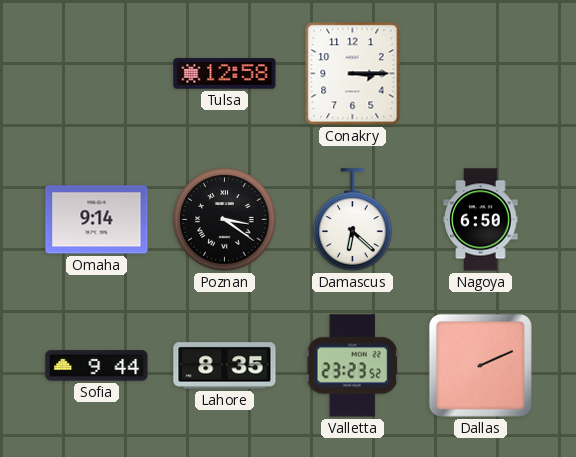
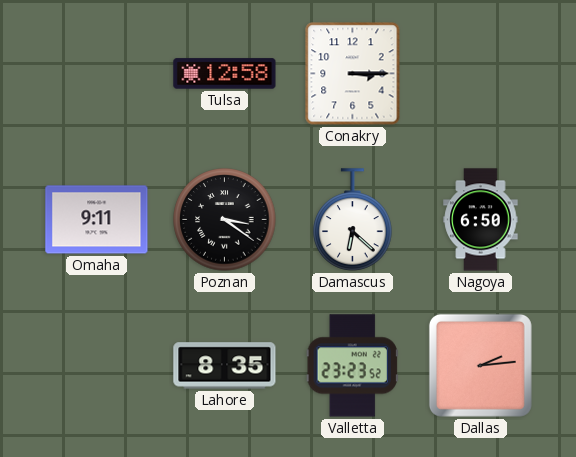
Omaha: 9:14 -> 9:11
Sofia: 9:44 -> none
Dallas: 2:11 -> 2:14
